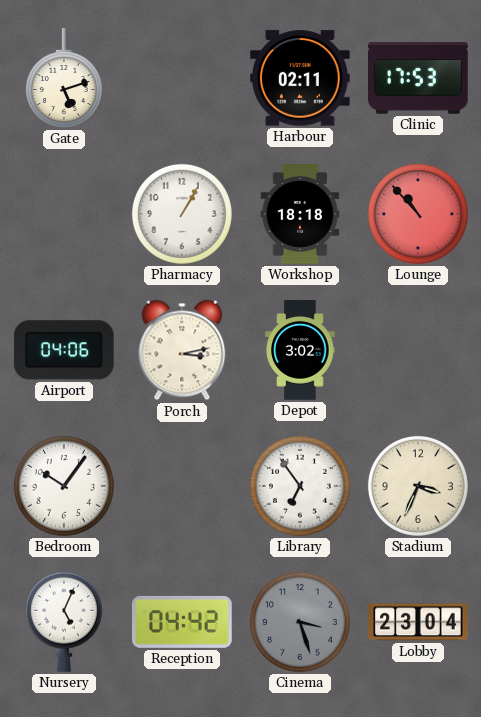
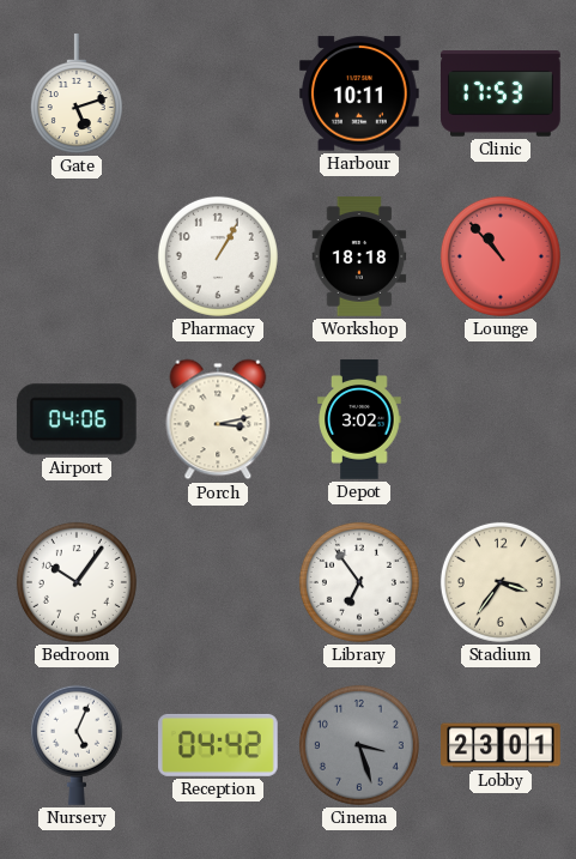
Harbour: 02:11 -> 10:11
Stadium: 3:34 -> 3:36
Lobby: 23:04 -> 23:01
